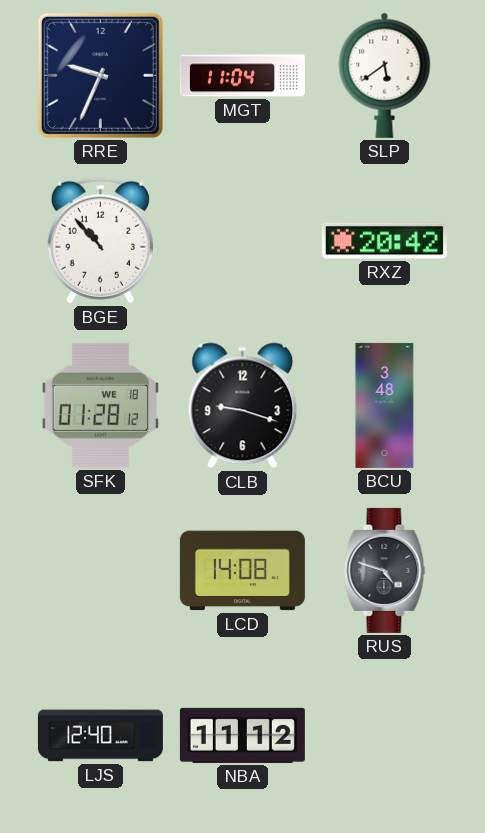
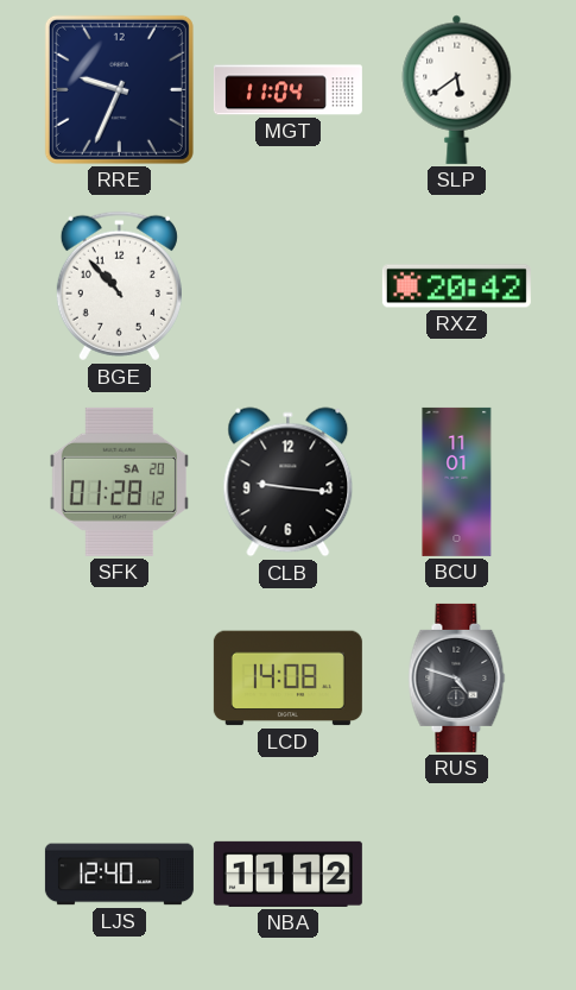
SFK date: WE 18 -> SA 20
CLB: 9:18 -> 9:16
BCU: 3:48 -> 11:01
